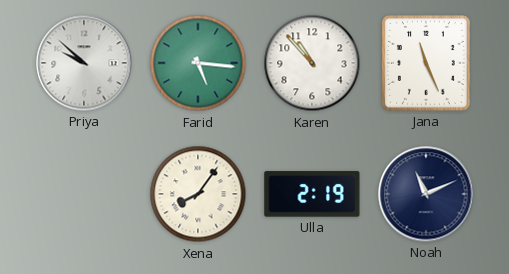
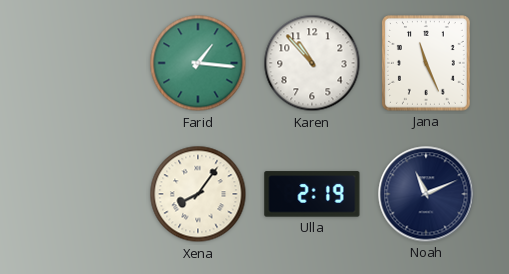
Priya: 9:52 -> none
Farid: 5:16 -> 1:16
